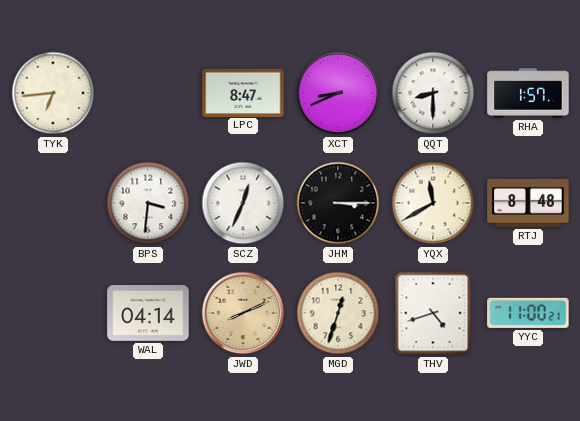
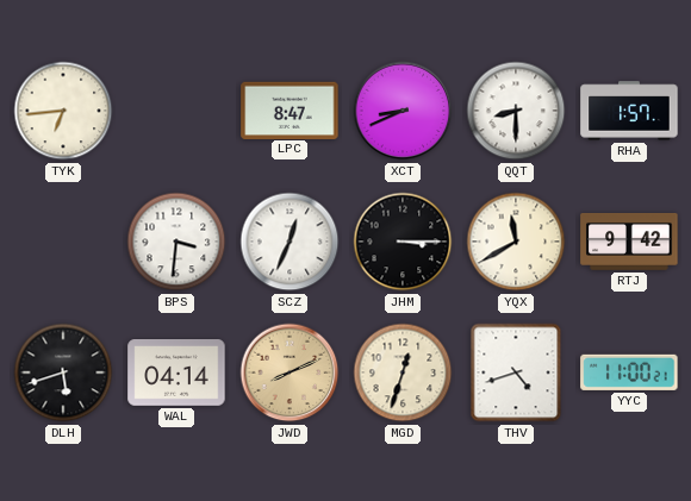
RTJ: 8:48 -> 9:42
DLH: none -> 5:42
